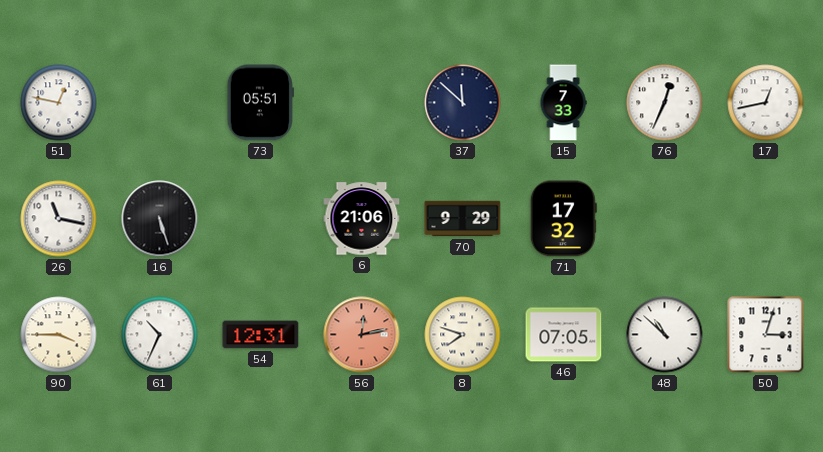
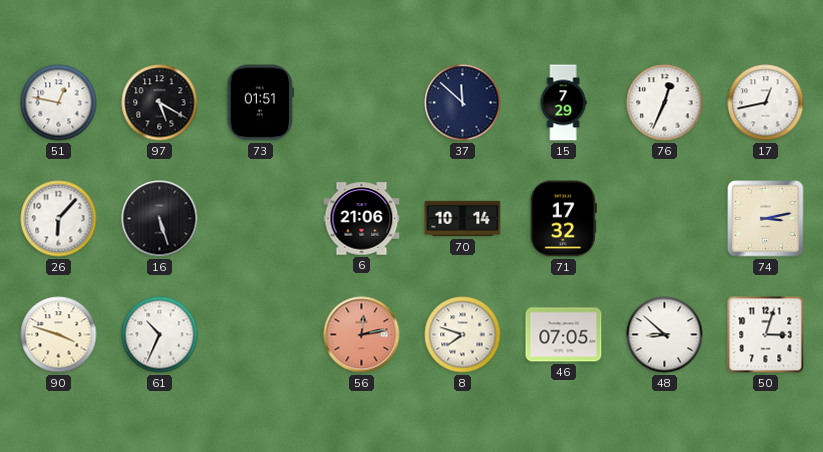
97: none -> 5:20
73: 05:51 -> 01:51
15: 7:33 -> 7:29
26: 11:17 -> 6:07
70: 9:29 -> 10:14
74: none -> 3:13
90: 3:45 -> 3:48
54: 12:31 -> none
48: 10:52 -> 8:52
